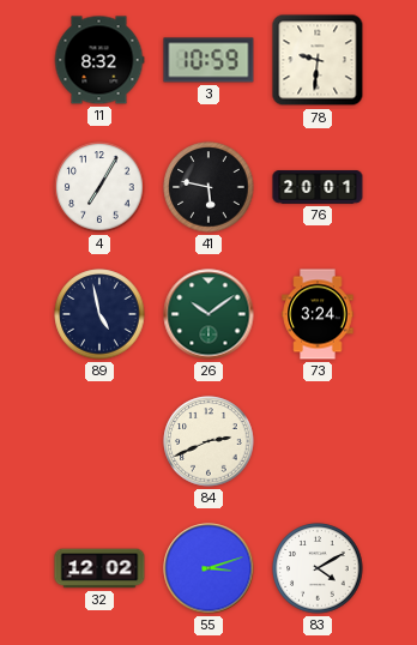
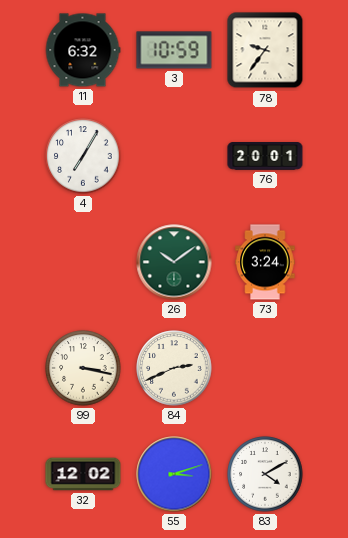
11: 8:32 -> 6:32
78: 9:31 -> 9:36
41: 5:47 -> none
89: 4:58 -> none
99: none -> 3:17
